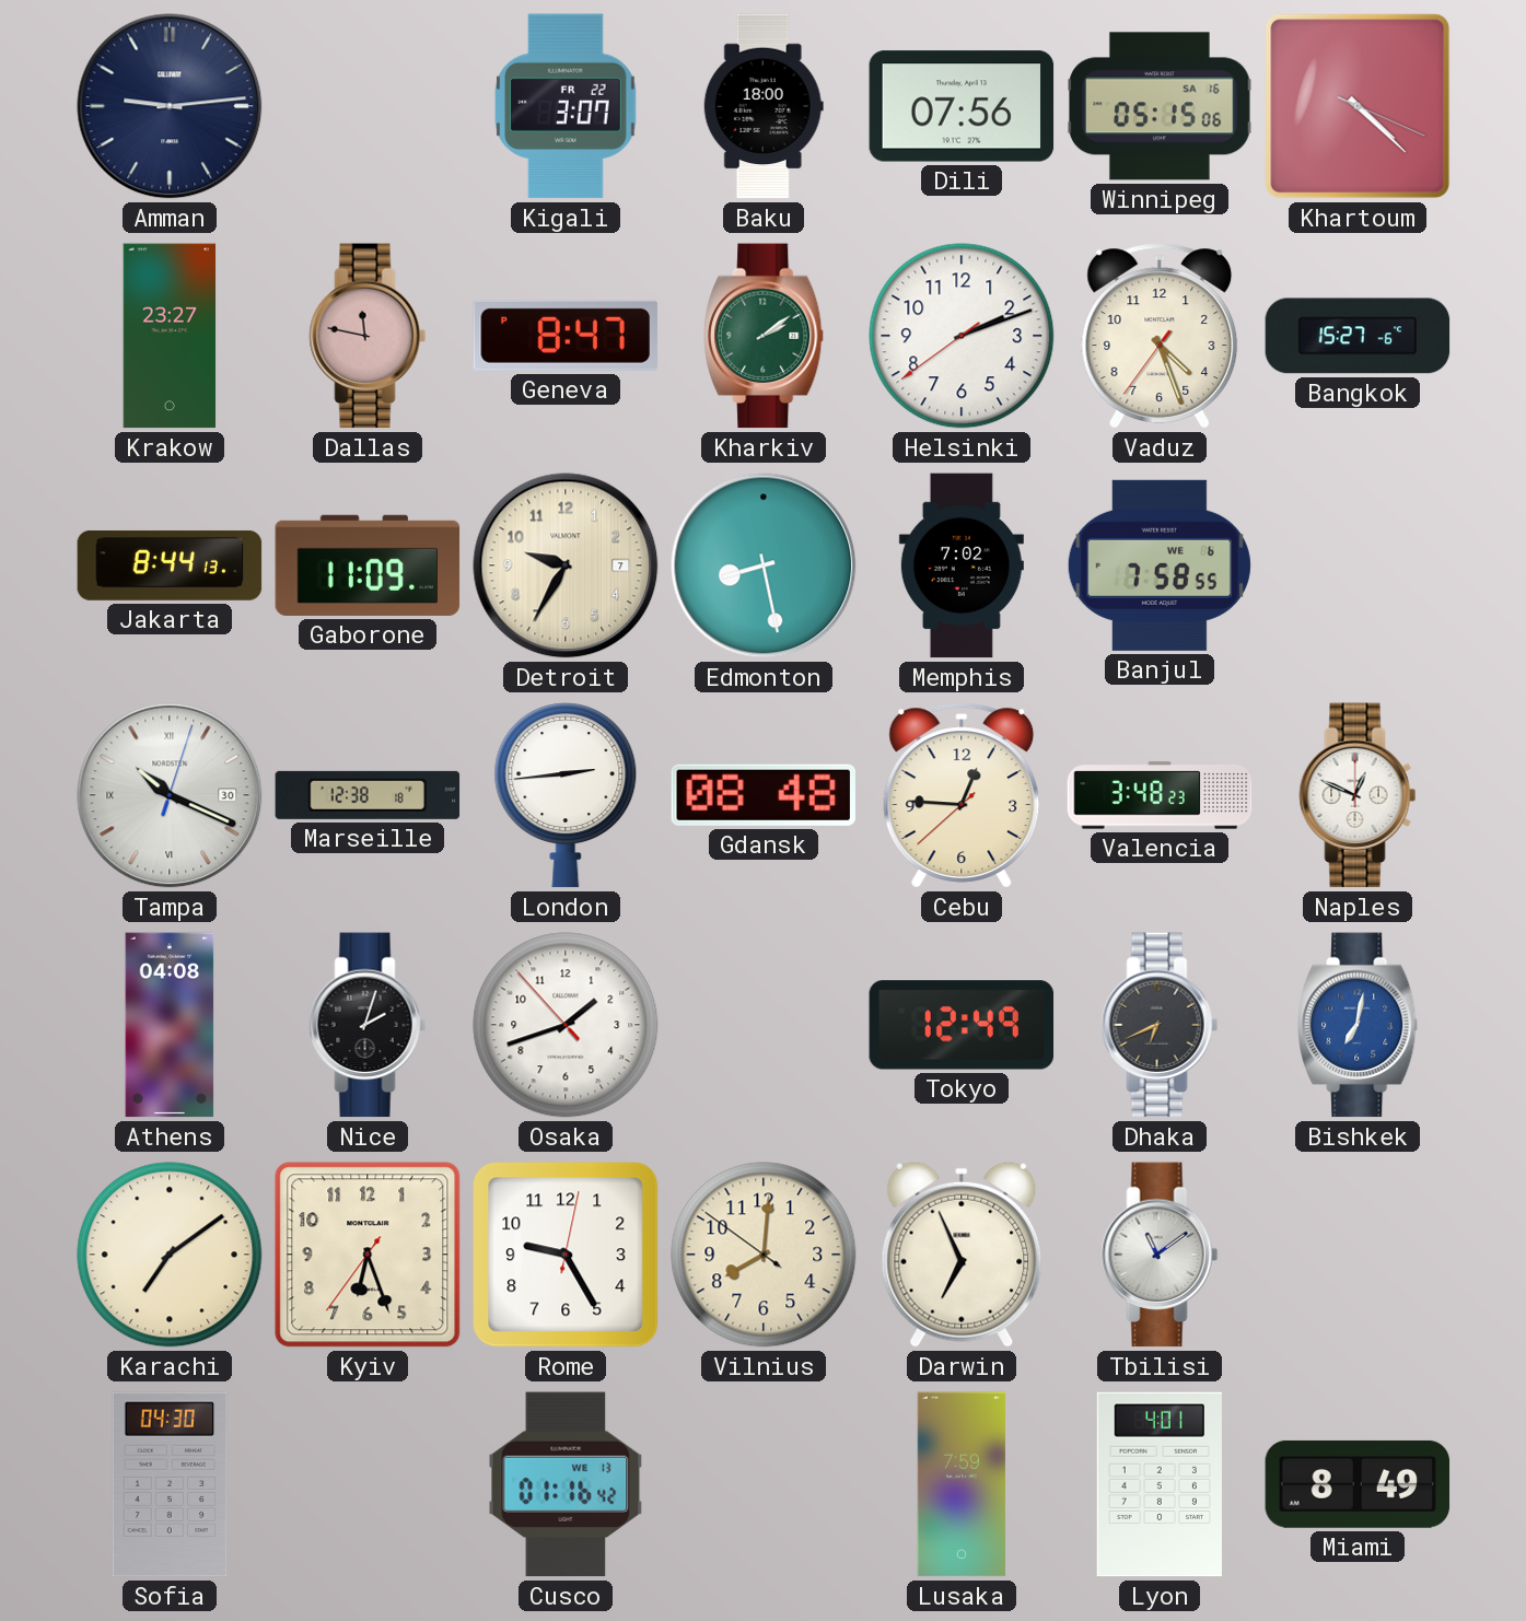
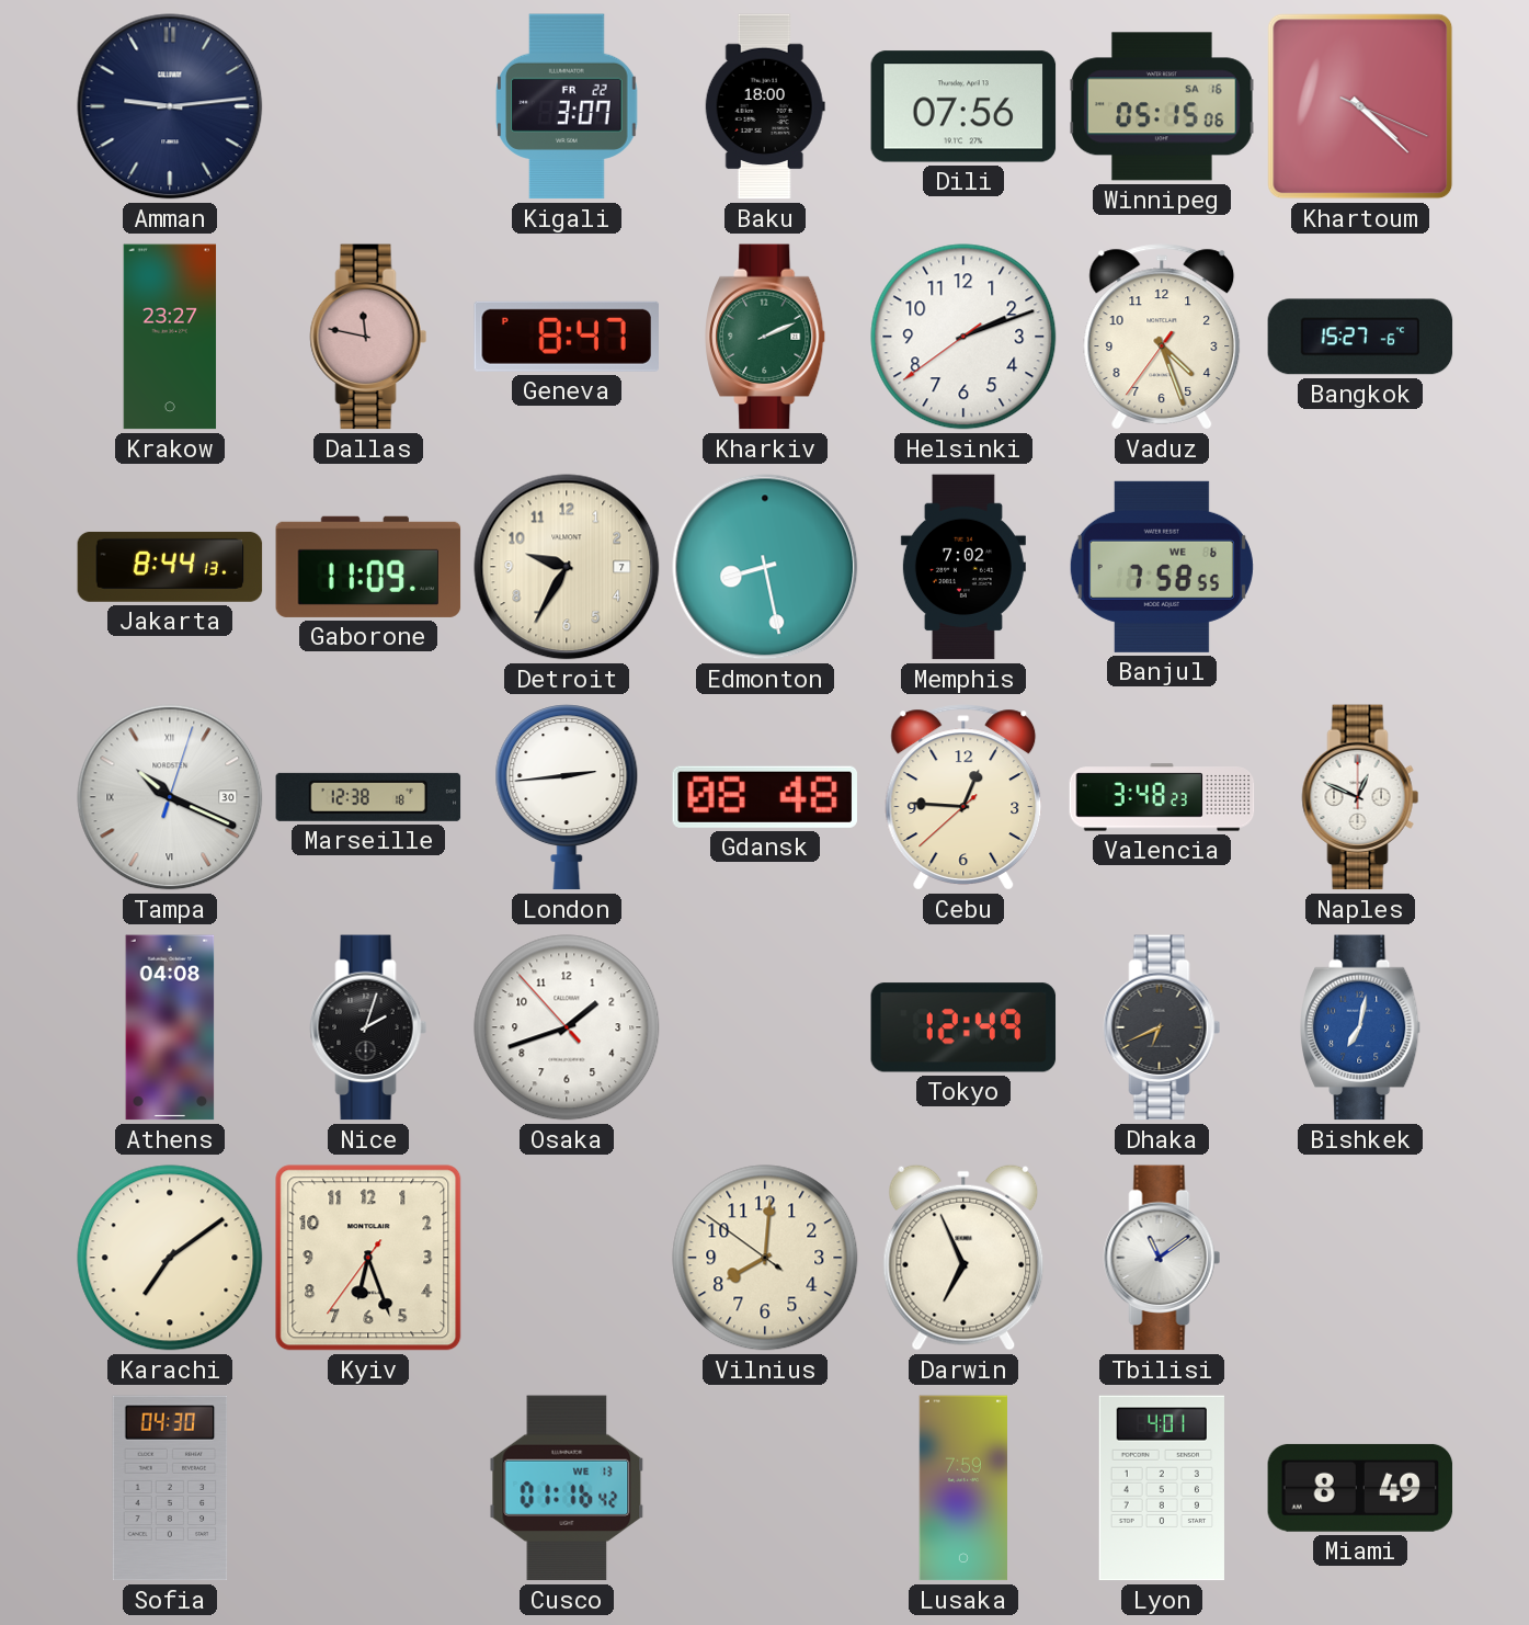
Kharkiv: 2:09 -> 2:11
Rome: 9:25 -> none
